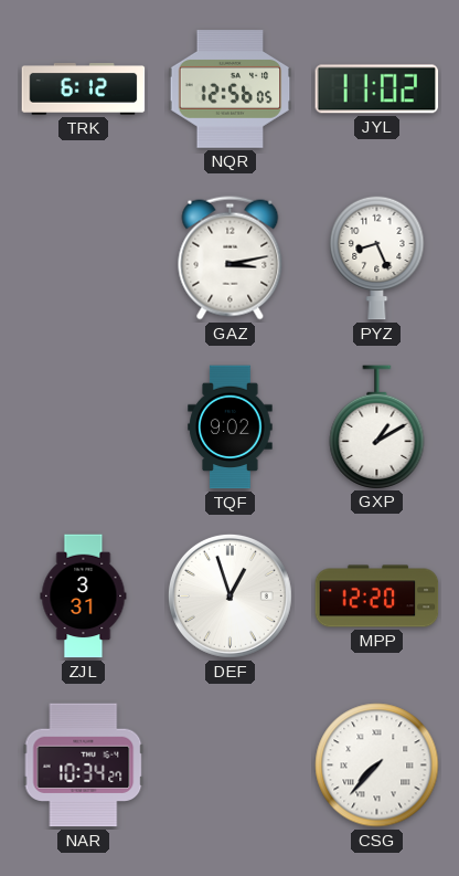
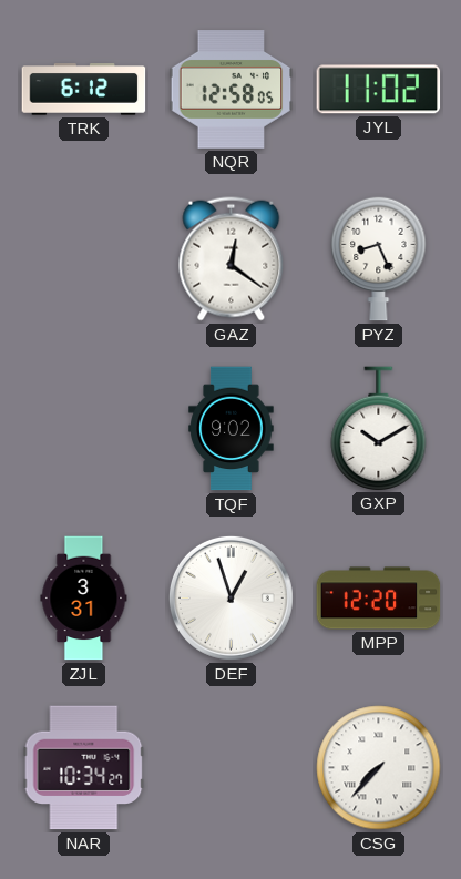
NQR: 12:56 -> 12:58
GAZ: 3:13 -> 12:21
GXP: 1:10 -> 10:10
